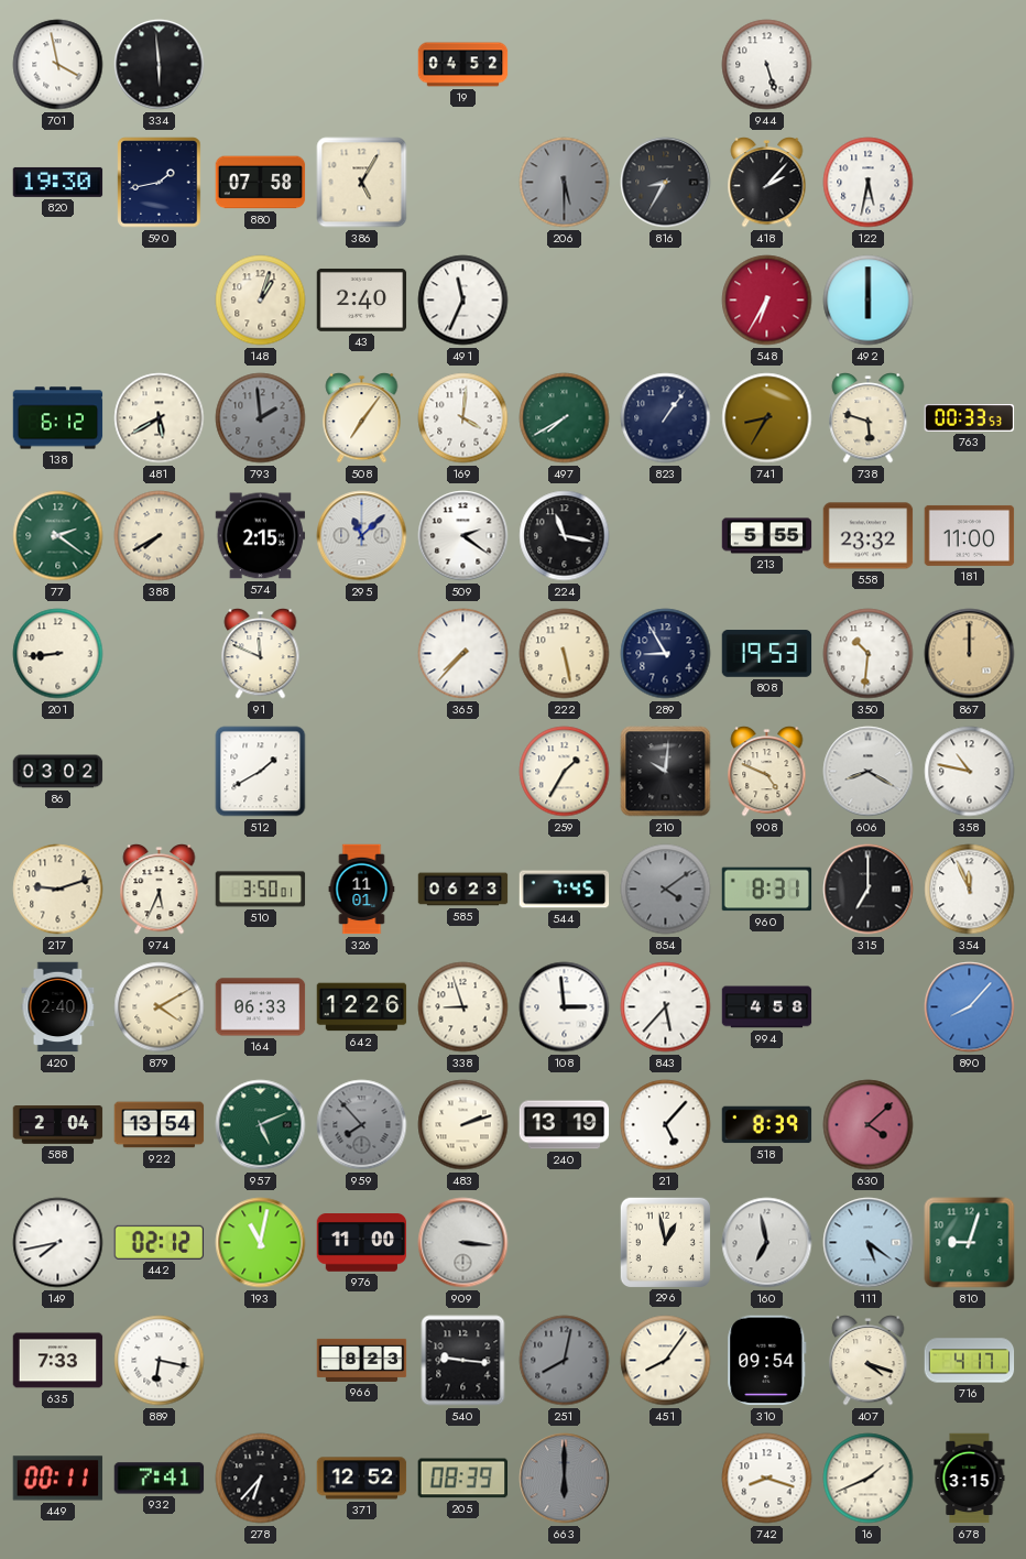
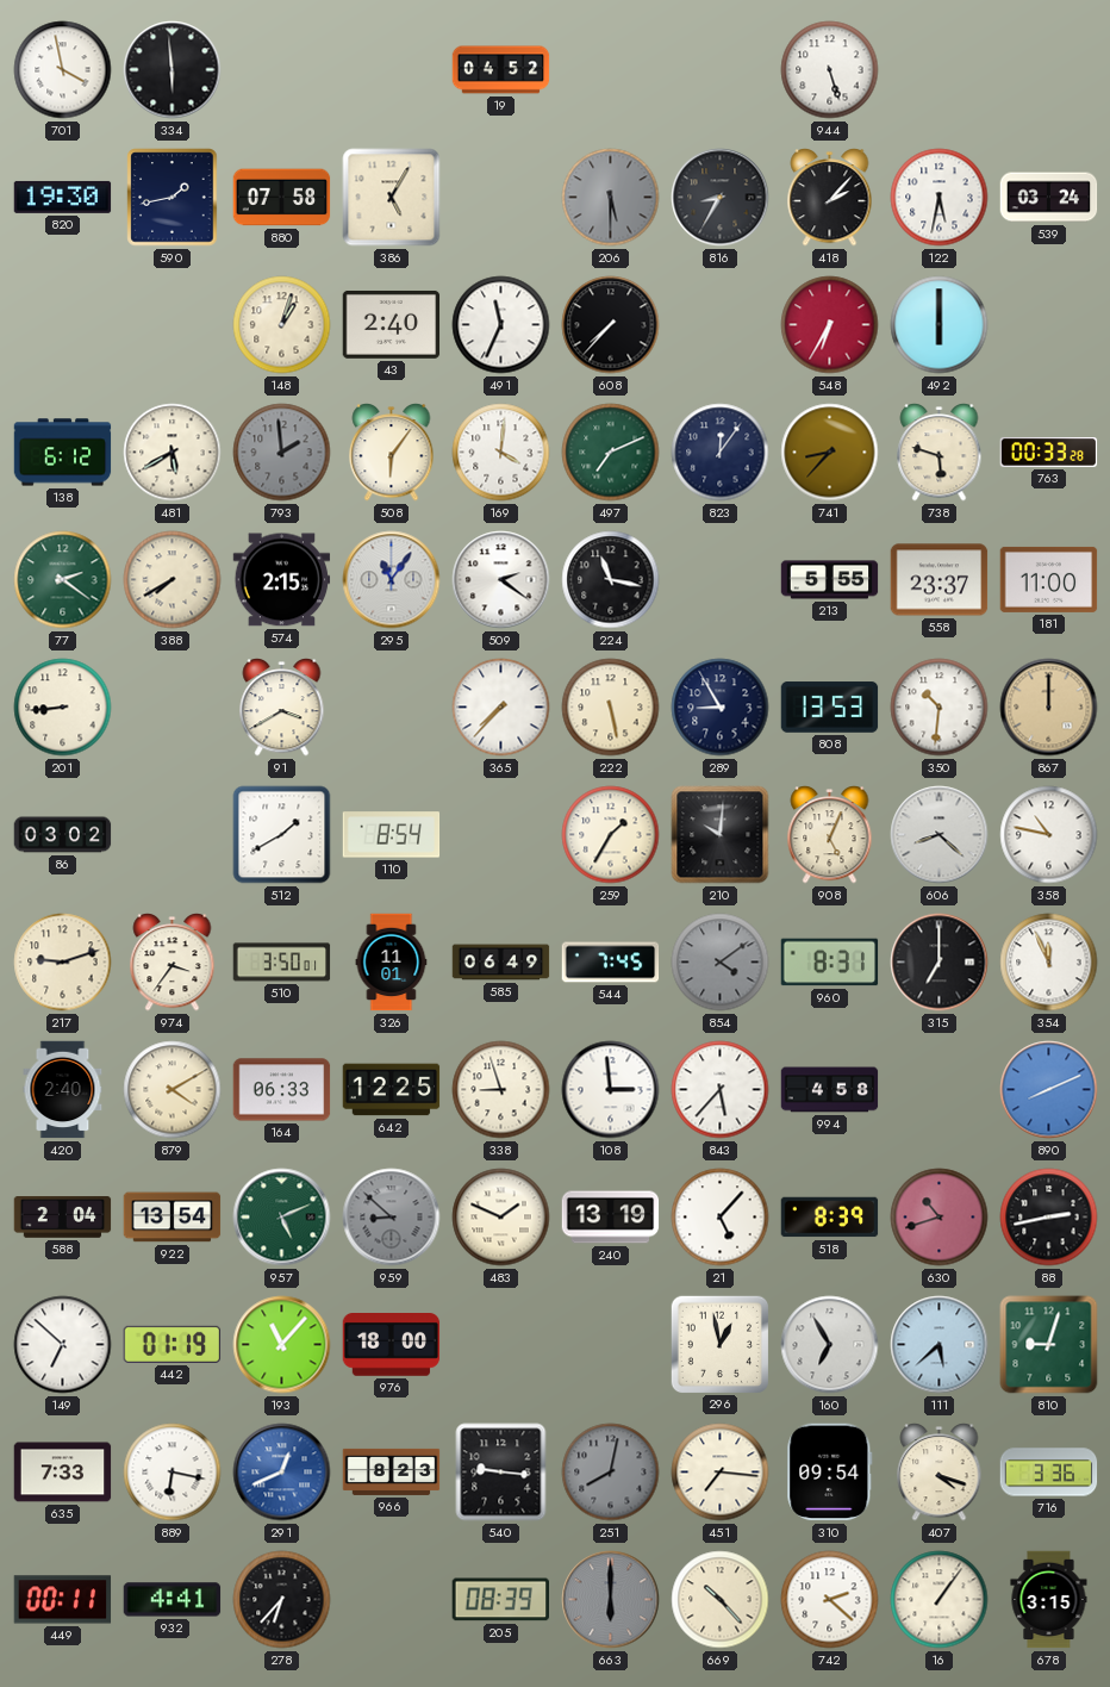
539: none -> 03:24
608: none -> 7:37
508: 7:06 -> 6:06
497: 7:40 -> 7:11
823: 1:06 -> 12:06
741: 8:35 -> 8:37
763: 00:33:53 -> 00:33:28
295: 11:08 -> 11:06
558: 23:32 -> 23:37
91: 11:49 -> 3:40
808: 19:53 -> 13:53
110: none -> 8:54
908: 4:49 -> 5:04
606: 8:20 -> 8:22
974: 5:34 -> 3:36
585: 06:23 -> 06:49
642: 12:26 -> 12:25
890: 8:07 -> 8:11
959: 7:53 -> 8:52
483: 2:12 -> 1:49
630: 4:08 -> 10:42
88: none -> 2:43
149: 7:43 -> 6:52
442: 02:12 -> 01:19
193: 11:02 -> 11:07
976: 11:00 -> 18:00
909: 3:16 -> none
160: 6:58 -> 6:55
111: 5:21 -> 5:38
291: none -> 12:41
451: 8:06 -> 7:16
716: 4:17 -> 3:36
932: 7:41 -> 4:41
371: 12:52 -> none
669: none -> 10:23
742: 8:18 -> 2:22
16: 1:41 -> 1:06
